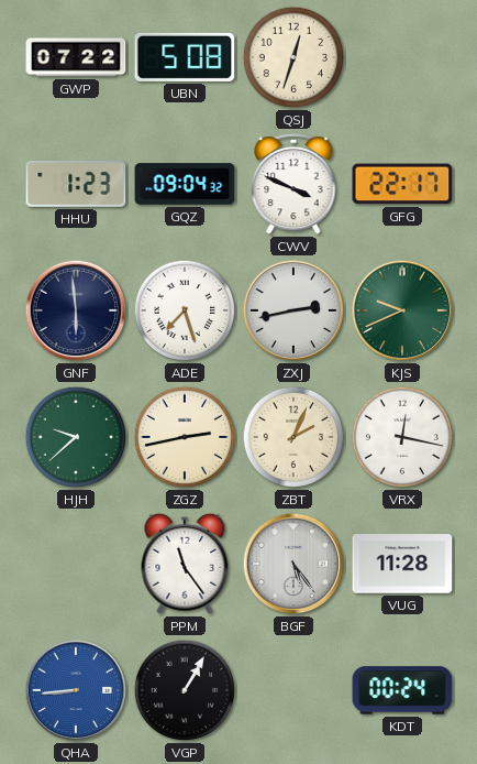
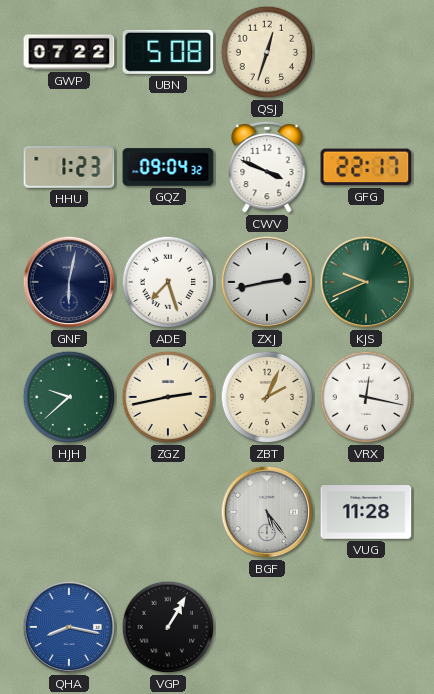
GNF: 5:59 -> 6:02
PPM: 11:24 -> none
QHA: 8:44 -> 8:17
KDT: 00:24 -> none
